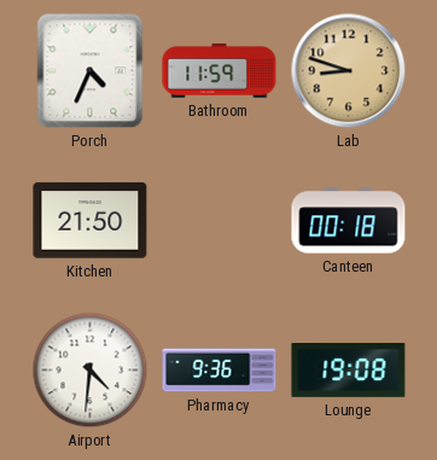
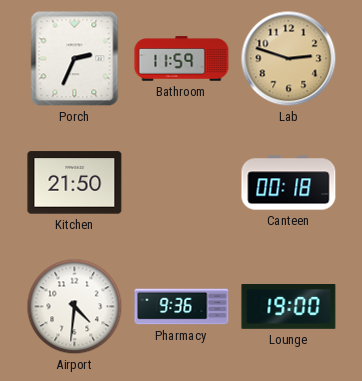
Porch: 4:34 -> 2:34
Lab: 8:48 -> 2:48
Lounge: 19:08 -> 19:00
